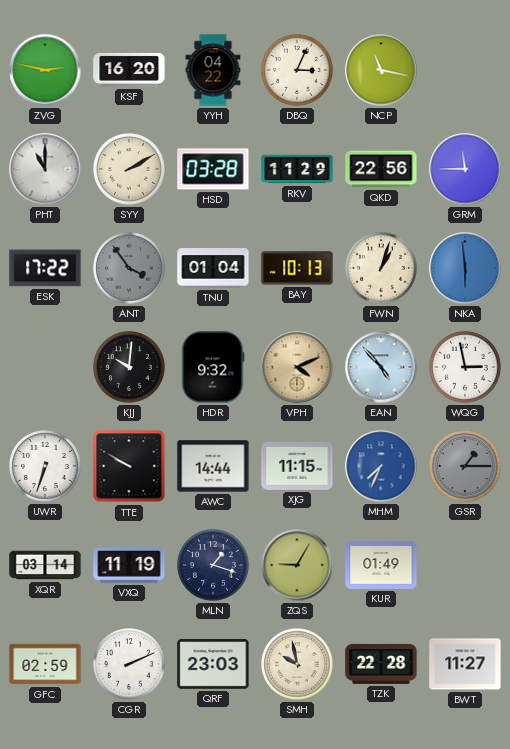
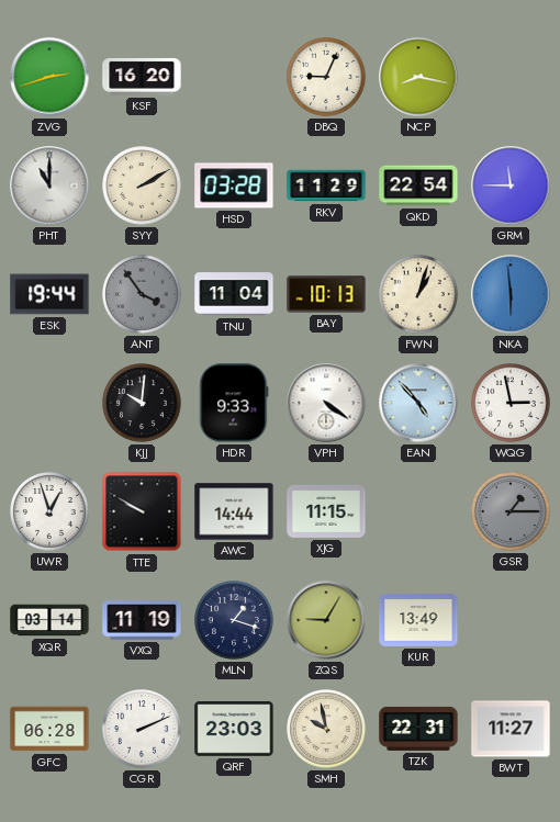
ZVG: 2:47 -> 2:42
YYH: 04:22 -> none
DBQ: 3:04 -> 9:04
NCP: 11:17 -> 8:17
QKD: 22:56 -> 22:54
ESK: 17:22 -> 19:44
TNU: 01:04 -> 11:04
HDR: 9:32 -> 9:33
VPH: 4:11 -> 4:21
VPH dial: champagne -> white
UWR: 6:33 -> 12:57
MHM: 7:34 -> none
KUR: 01:49 -> 13:49
GFC: 02:59 -> 06:28
TZK: 22:28 -> 22:31
